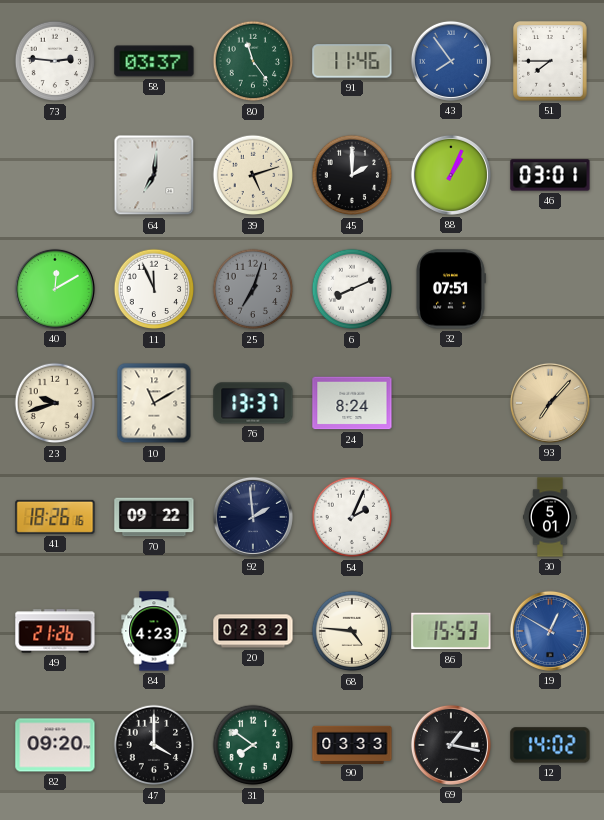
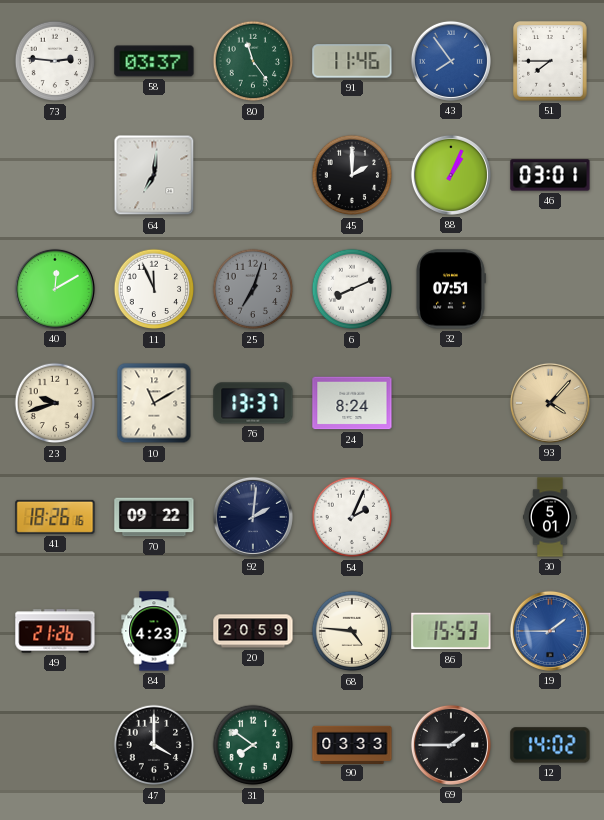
39: 5:12 -> none
93: 7:07 -> 4:07
92: 1:59 -> 2:01
20: 02:32 -> 20:59
19: 12:50 -> 1:45
82: 09:20 -> none
69: 1:17 -> 1:45
